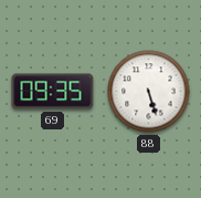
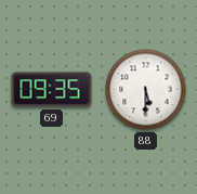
88: 5:27 -> 5:30
